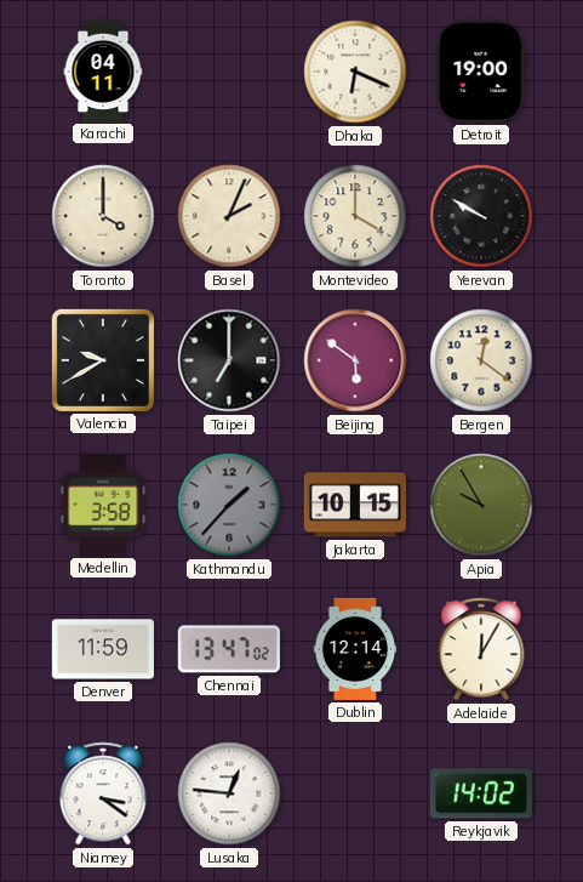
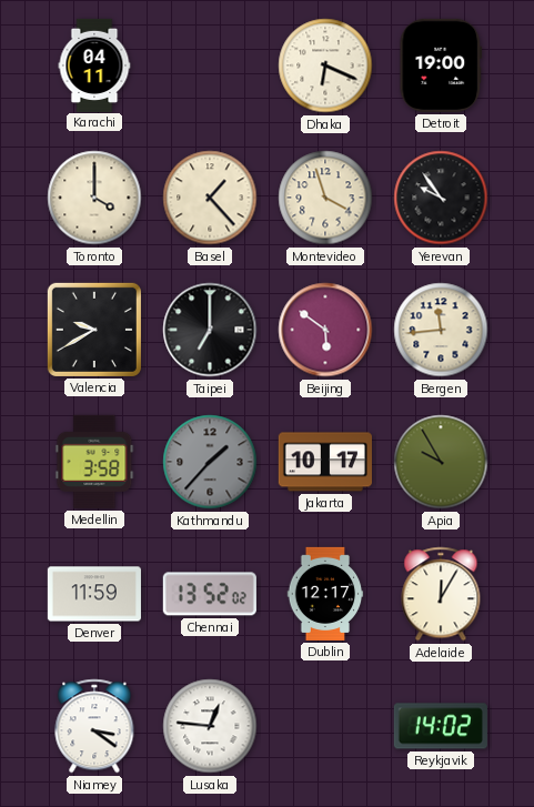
Basel: 2:04 -> 1:23
Montevideo: 4:00 -> 3:57
Yerevan: 9:50 -> 9:54
Bergen: 12:21 -> 11:44
Jakarta: 10:15 -> 10:17
Chennai: 13:47 -> 13:52
Dublin: 12:14 -> 12:17
